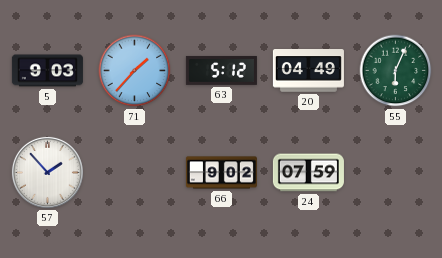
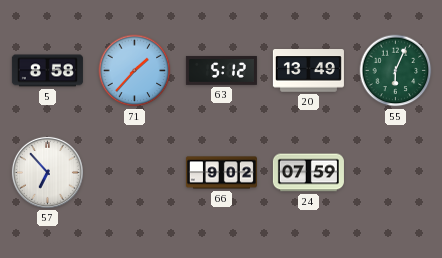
5: 9:03 -> 8:58
20: 04:49 -> 13:49
57: 1:53 -> 6:53
